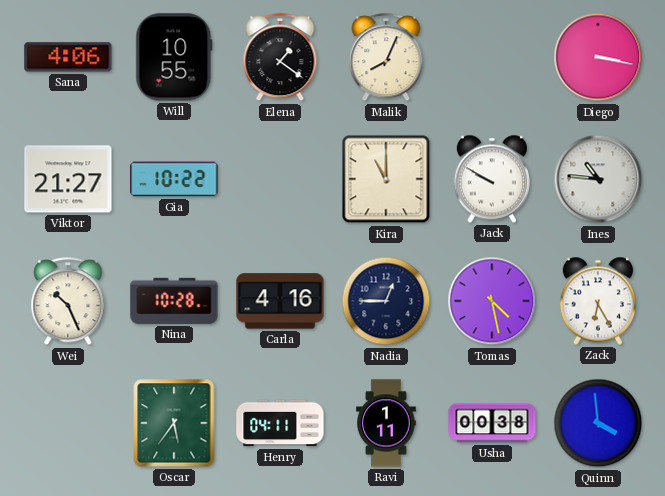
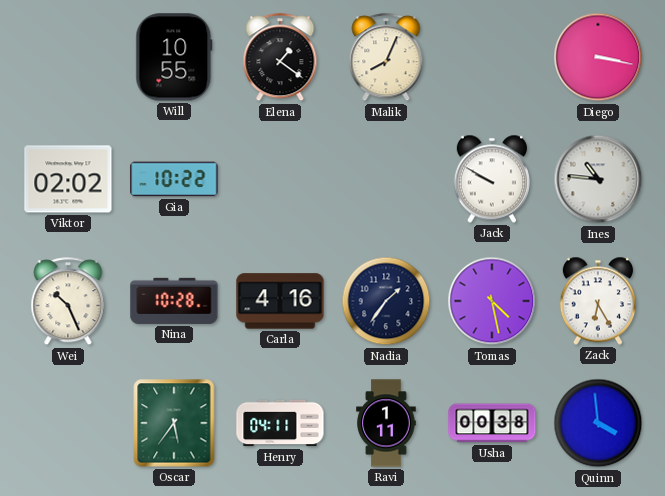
Sana: 4:06 -> none
Viktor: 21:27 -> 02:02
Kira: 11:00 -> none
Nadia: 12:45 -> 1:36
